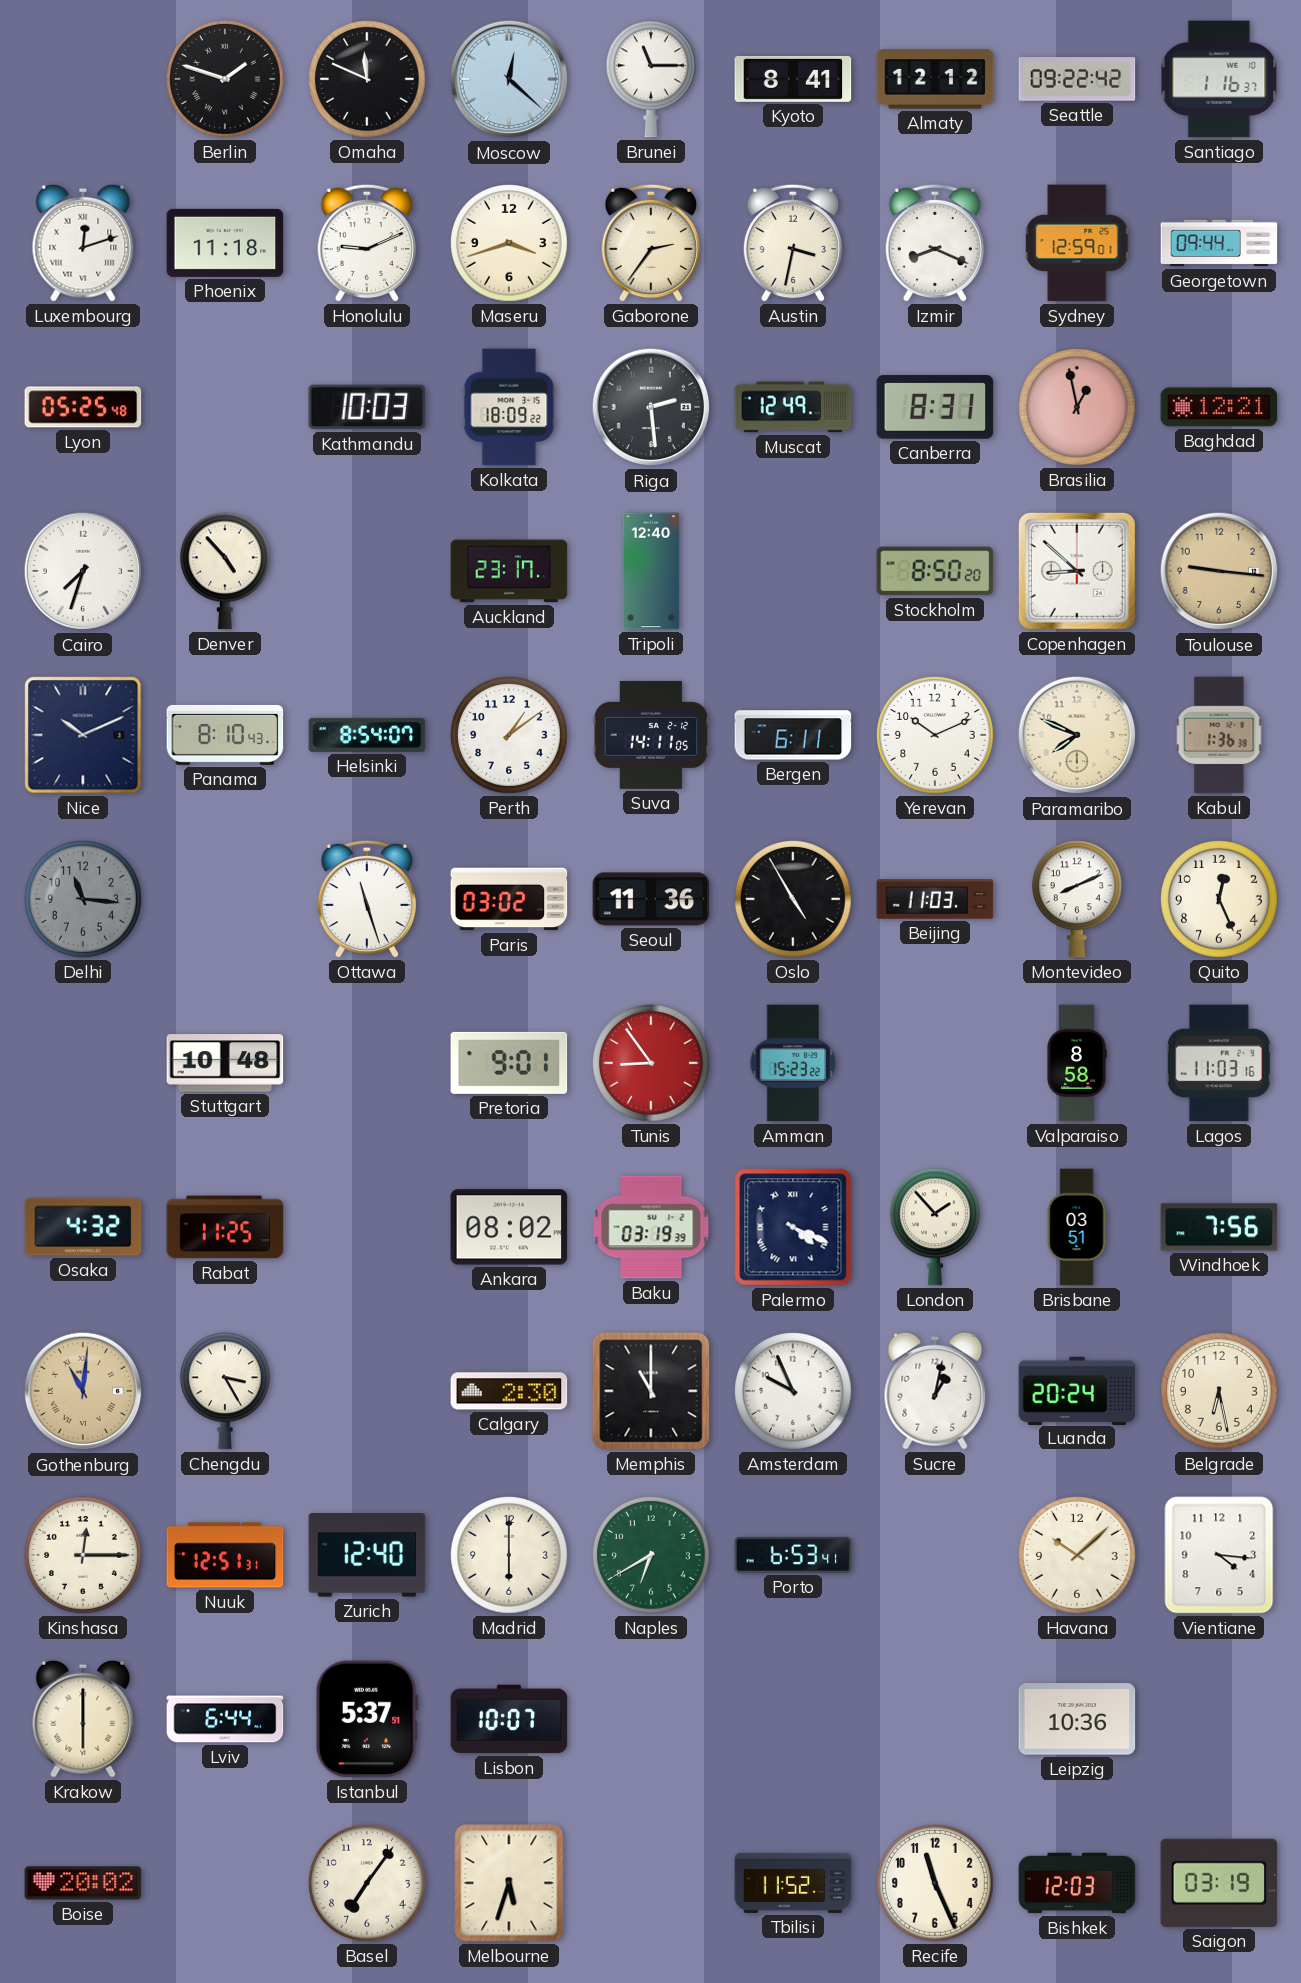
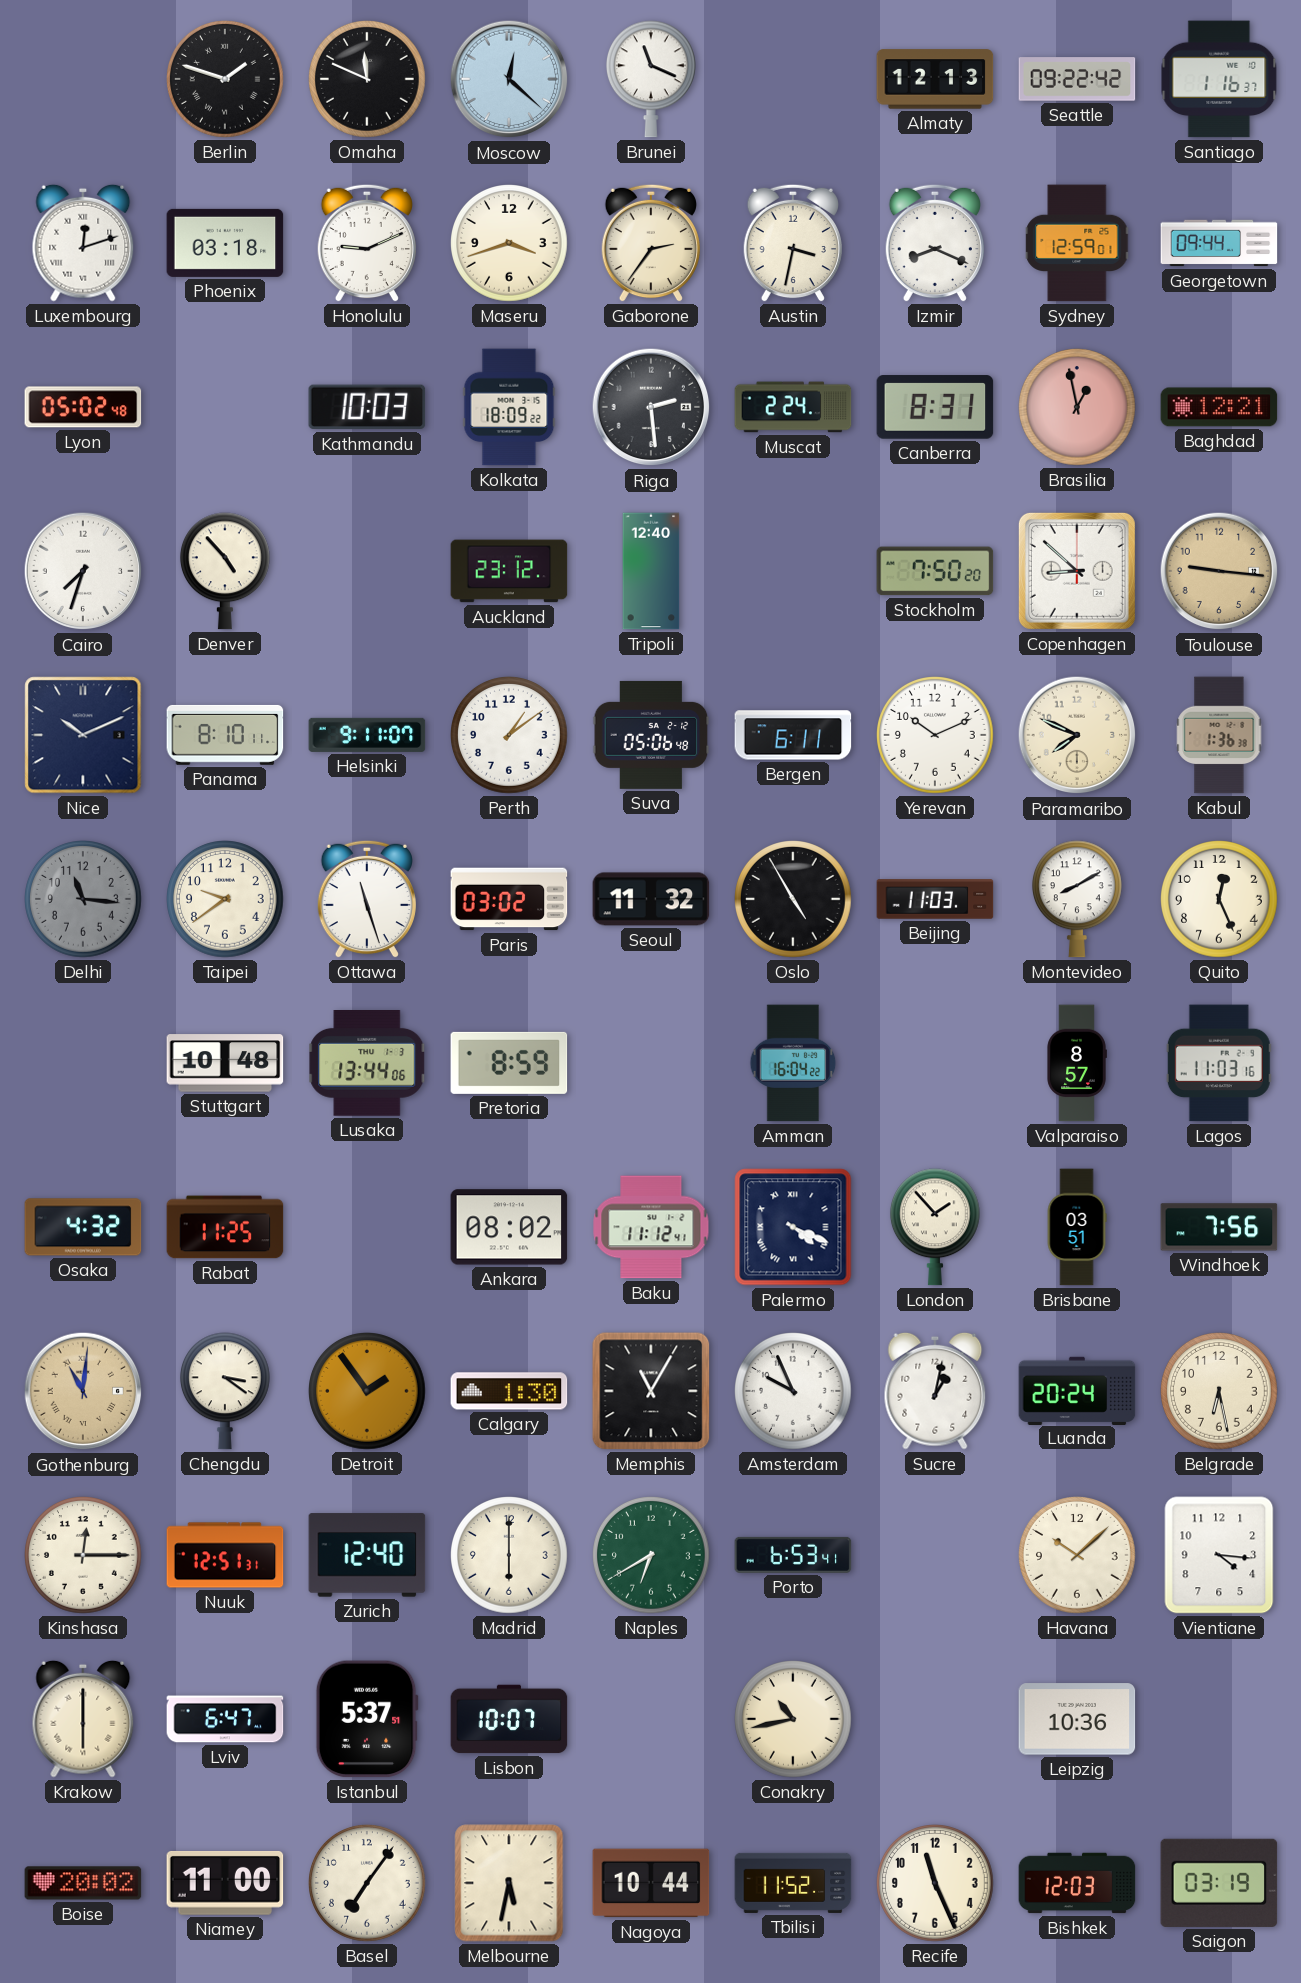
Brunei: 11:15 -> 11:19
Kyoto: 8:41 -> none
Almaty: 12:12 -> 12:13
Phoenix: 11:18 -> 03:18
Lyon: 05:25 -> 05:02
Muscat: 12:49 -> 2:24
Auckland: 23:17 -> 23:12
Stockholm: 8:50 -> 7:50
Panama: 8:10:43 -> 8:10:11
Helsinki: 8:54 -> 9:11
Suva: 14:11 -> 05:06
Taipei: none -> 9:39
Seoul: 11:36 -> 11:32
Montevideo: 8:11 -> 8:10
Lusaka: none -> 13:44
Pretoria: 9:01 -> 8:59
Tunis: 8:54 -> none
Amman: 15:23 -> 16:04
Valparaiso: 8:58 -> 8:57
Baku: 03:19 -> 11:12
Chengdu: 3:25 -> 3:21
Detroit: none -> 1:54
Calgary: 2:30 -> 1:30
Memphis: 11:00 -> 11:05
Lviv: 6:44 -> 6:47
Conakry: none -> 10:43
Niamey: none -> 11:00
Melbourne: 5:33 -> 5:32
Nagoya: none -> 10:44
